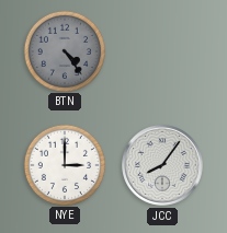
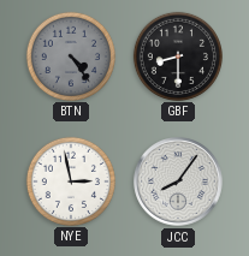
GBF: none -> 8:30
NYE: 3:00 -> 2:58
